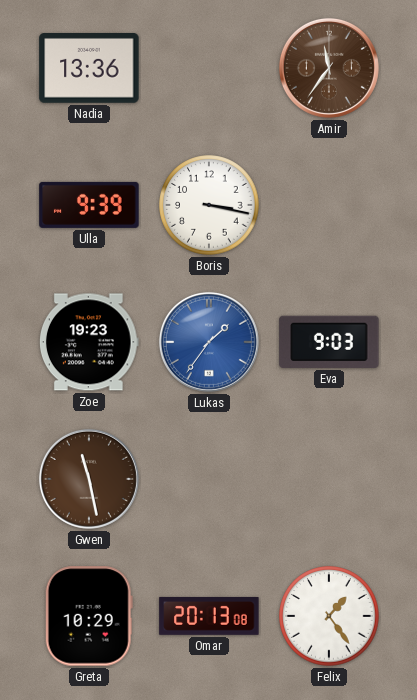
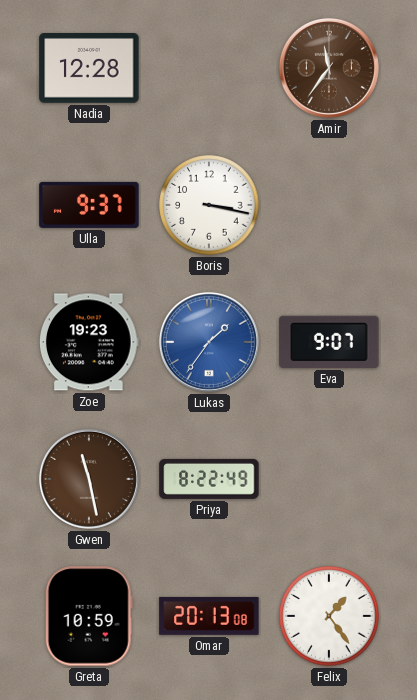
Nadia: 13:36 -> 12:28
Ulla: 9:39 -> 9:37
Eva: 9:03 -> 9:07
Priya: none -> 8:22
Greta: 10:29 -> 10:59
